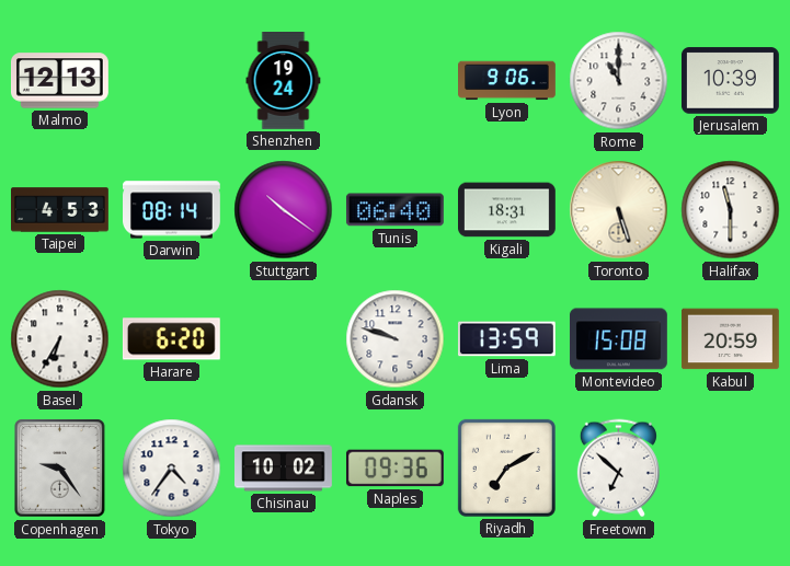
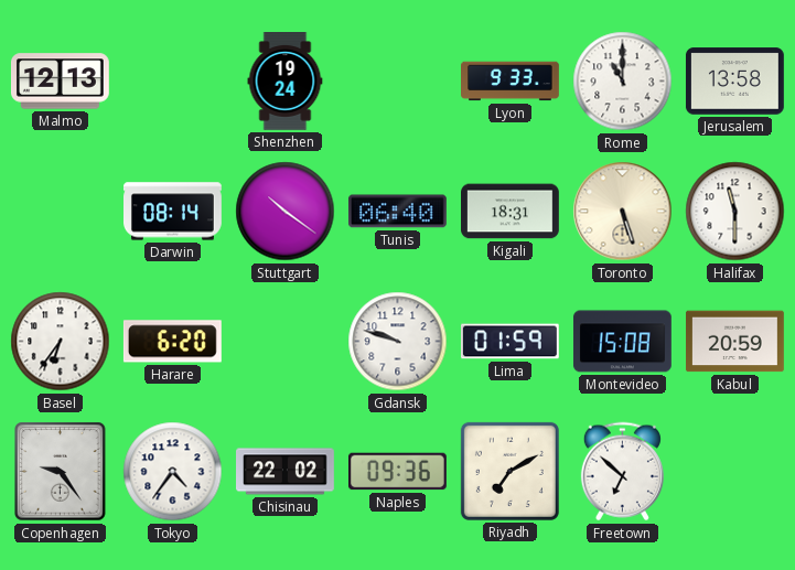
Lyon: 9:06 -> 9:33
Jerusalem: 10:39 -> 13:58
Taipei: 4:53 -> none
Basel: 6:35 -> 6:36
Lima: 13:59 -> 01:59
Chisinau: 10:02 -> 22:02
